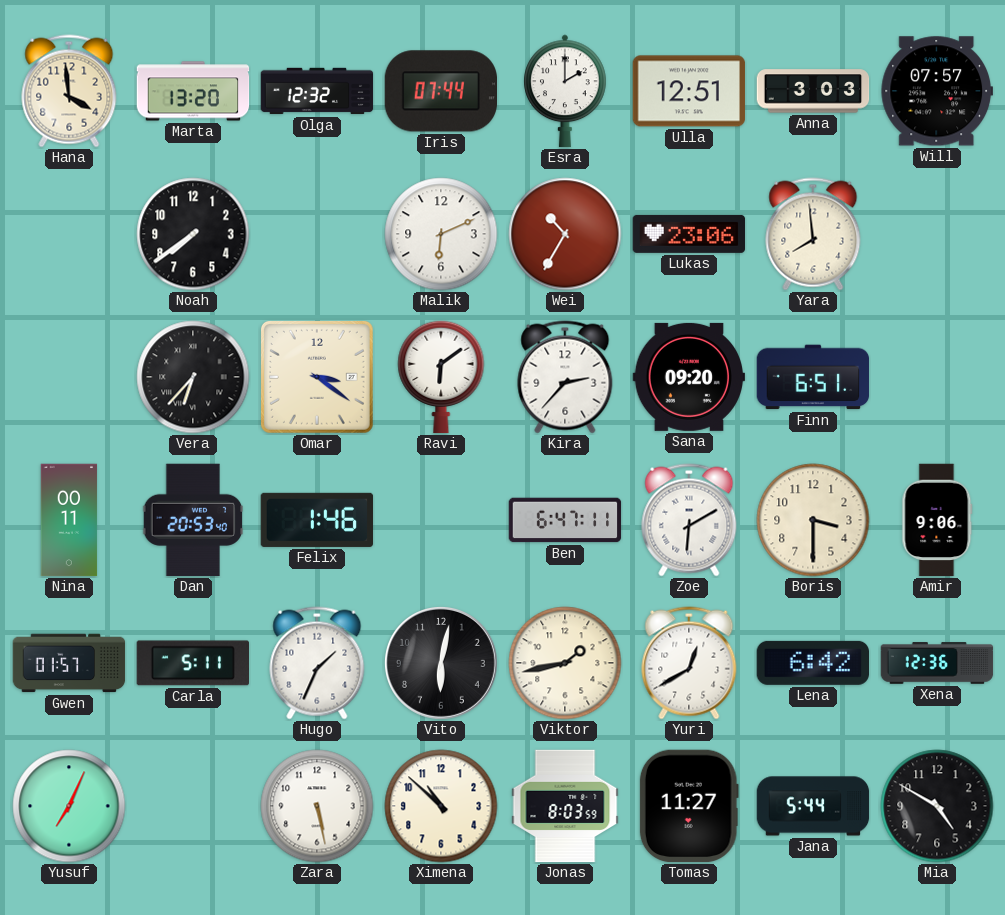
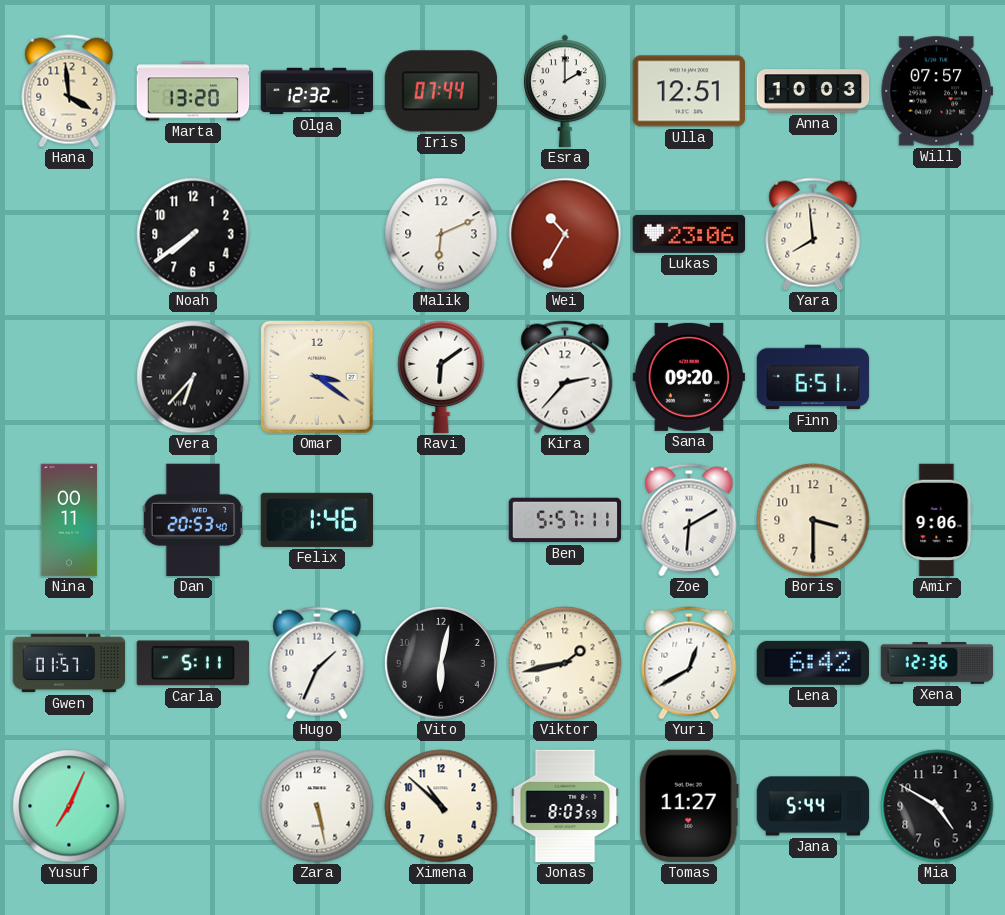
Anna: 3:03 -> 10:03
Ben: 6:47 -> 5:57
